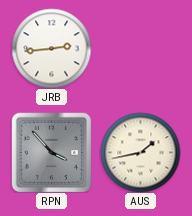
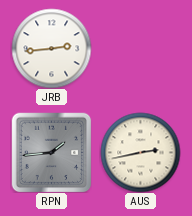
RPN: 3:53 -> 1:44
AUS: 1:43 -> 2:43
